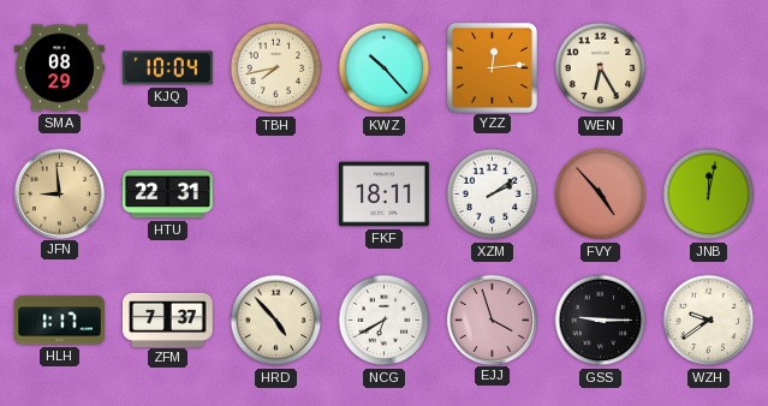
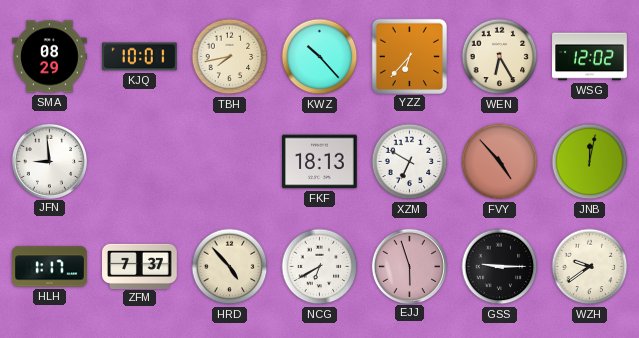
KJQ: 10:04 -> 10:01
YZZ: 12:14 -> 6:37
WSG: none -> 12:02
JFN dial: champagne -> white
HTU: 22:31 -> none
FKF: 18:11 -> 18:13
XZM: 2:09 -> 6:50
EJJ: 3:57 -> 5:57
